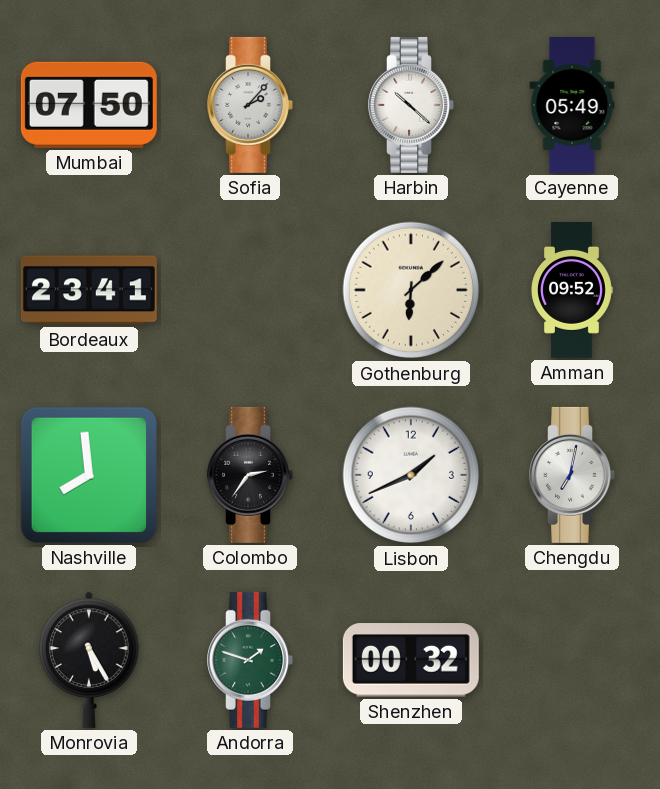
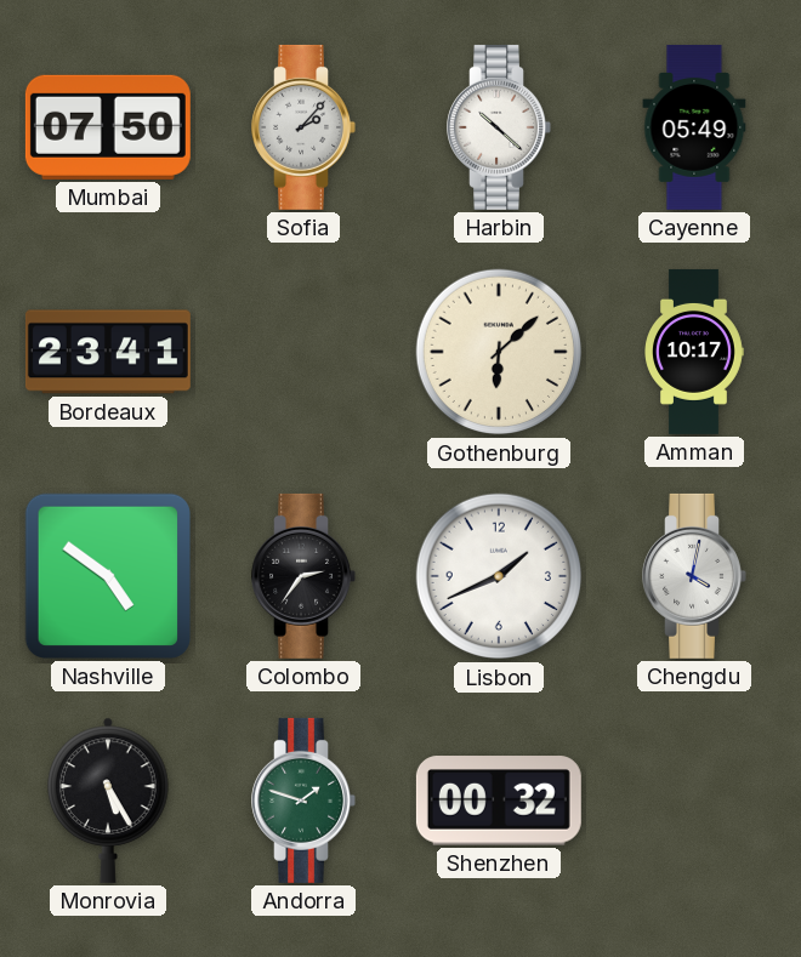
Amman: 09:52 -> 10:17
Nashville: 7:59 -> 4:51
Chengdu: 7:02 -> 4:02
